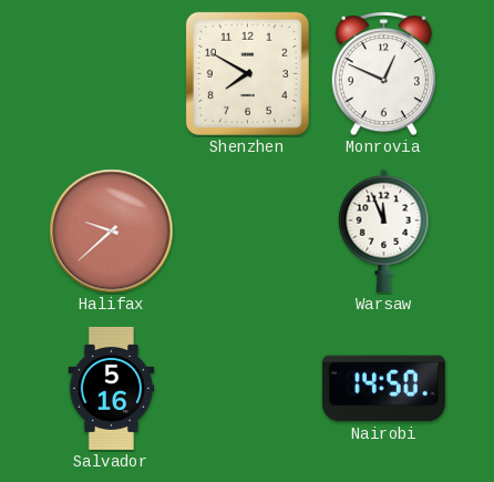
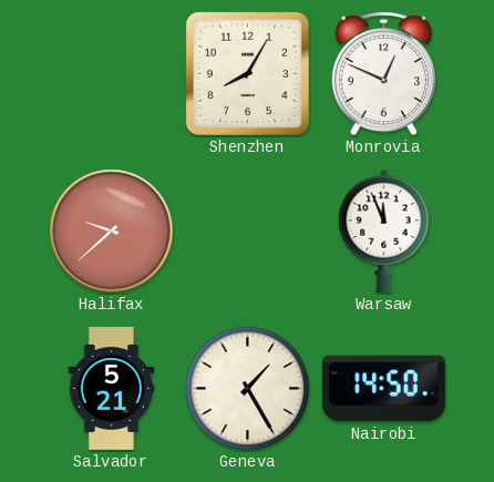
Shenzhen: 7:50 -> 8:05
Salvador: 5:16 -> 5:21
Geneva: none -> 1:25
